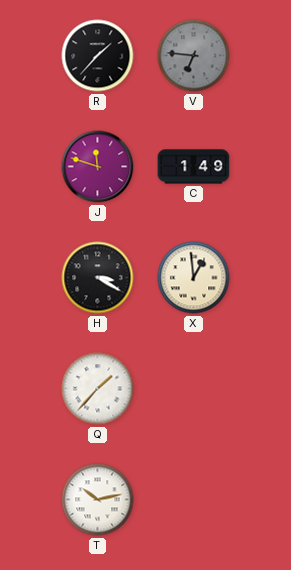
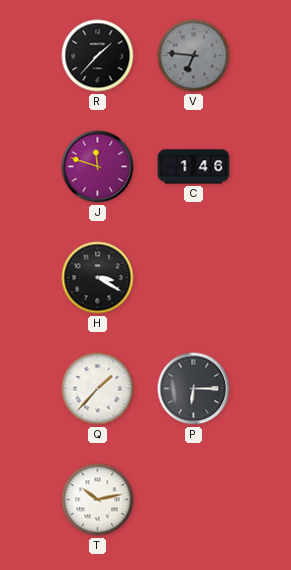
C: 1:49 -> 1:46
X: 12:59 -> none
P: none -> 6:15
